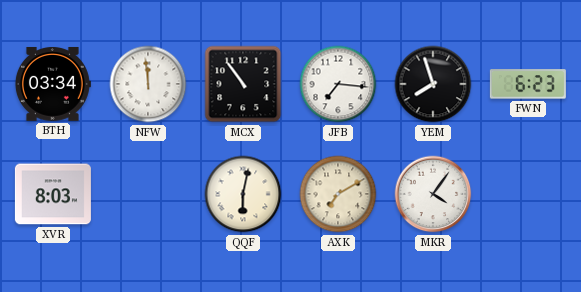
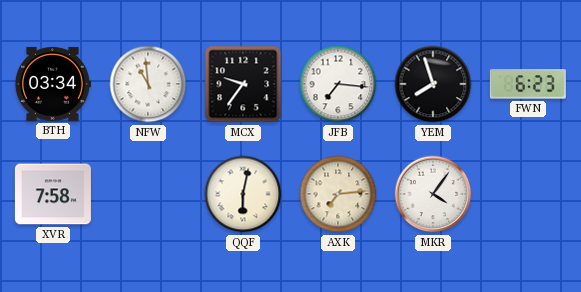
NFW: 11:59 -> 10:59
MCX: 10:54 -> 9:36
XVR: 8:03 -> 7:58
AXK: 7:10 -> 7:14
